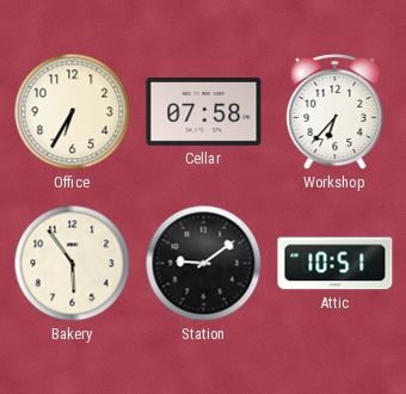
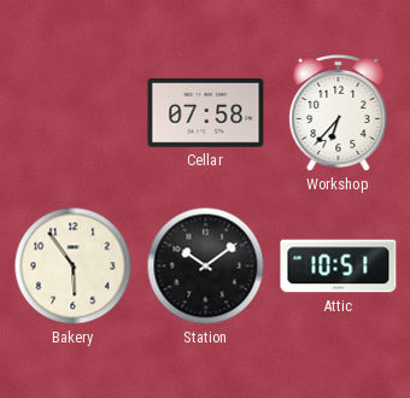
Office: 6:35 -> none
Station: 9:09 -> 10:09
